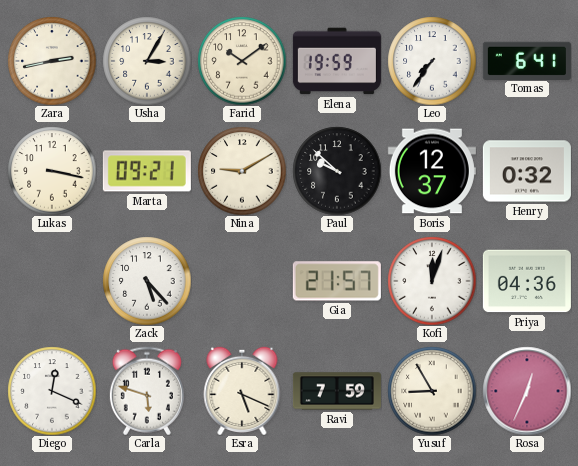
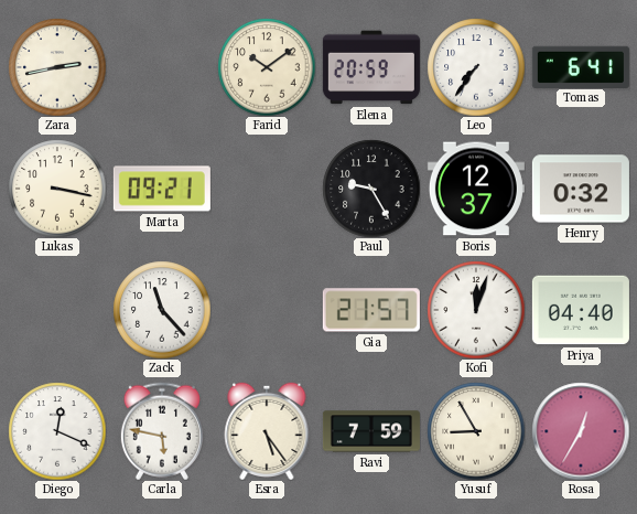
Usha: 3:05 -> none
Elena: 19:59 -> 20:59
Nina: 9:10 -> none
Paul: 9:52 -> 9:25
Zack: 5:23 -> 11:23
Priya: 04:36 -> 04:40
Carla: 5:48 -> 5:47
Esra: 5:19 -> 5:24
Rosa: 12:34 -> 12:35
